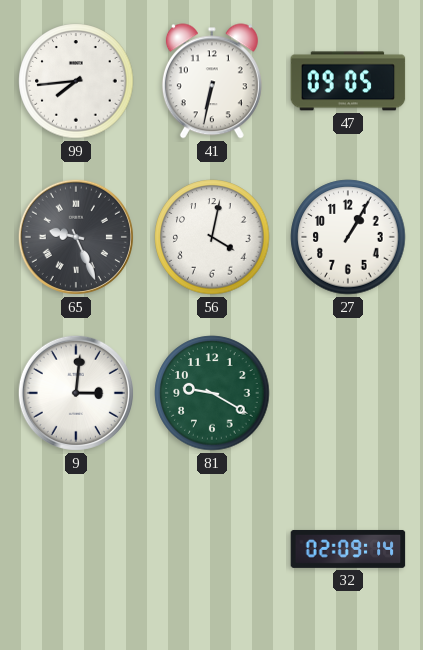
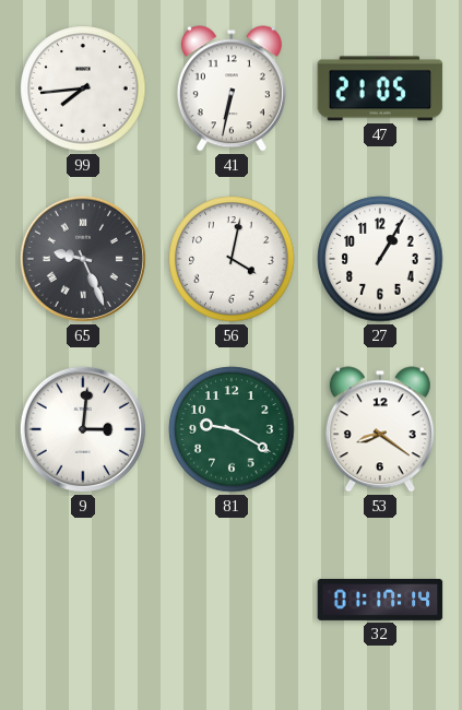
47: 09:05 -> 21:05
53: none -> 8:21
32: 02:09 -> 01:17
